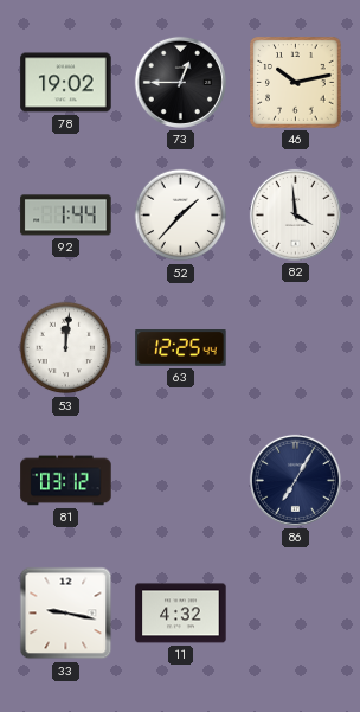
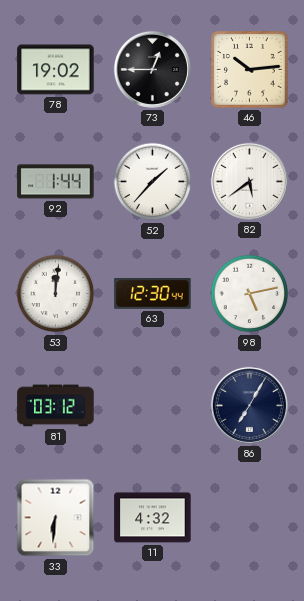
46: 10:13 -> 10:14
82: 3:59 -> 5:39
63: 12:25 -> 12:30
98: none -> 5:13
33: 9:17 -> 6:31
